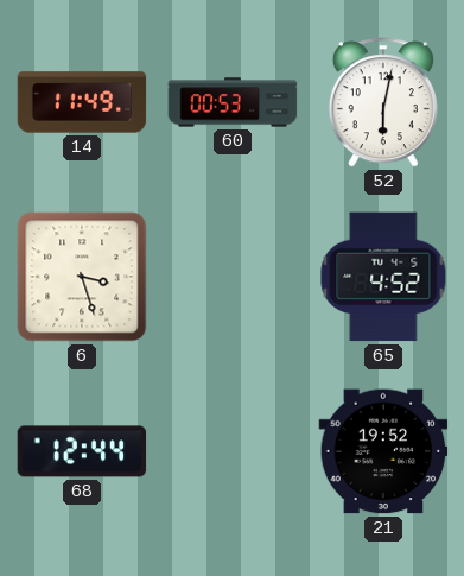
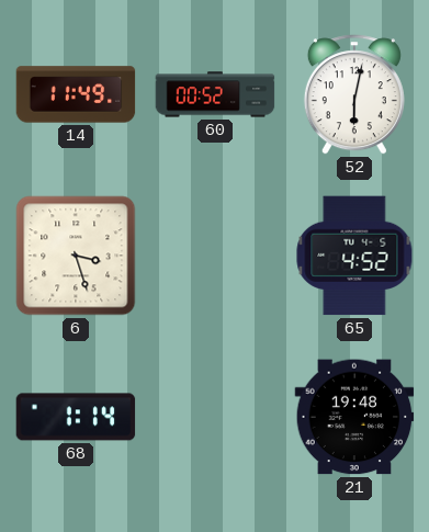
60: 00:53 -> 00:52
68: 12:44 -> 1:14
21: 19:52 -> 19:48
